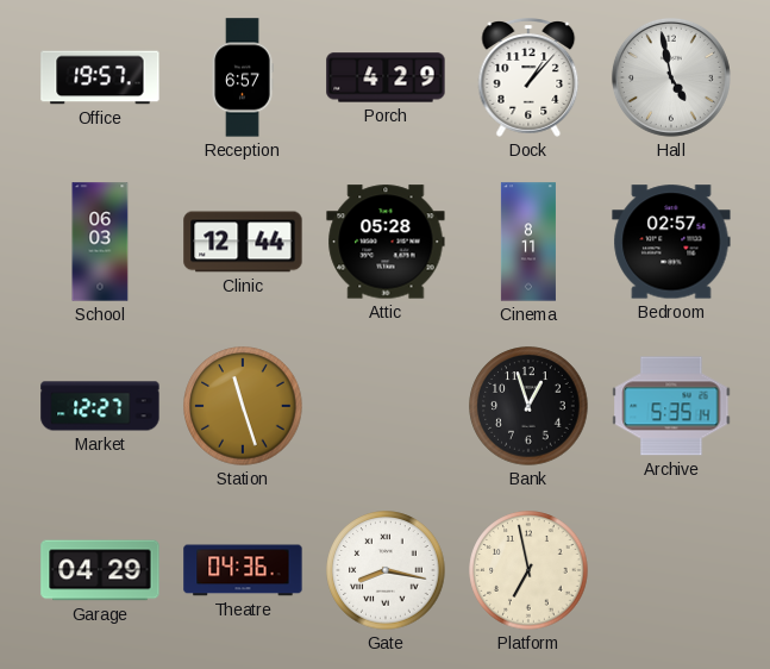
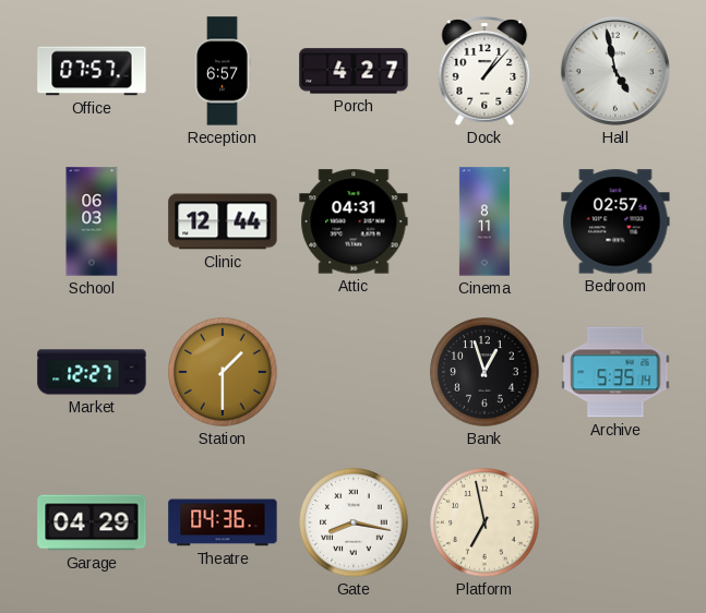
Office: 19:57 -> 07:57
Porch: 4:29 -> 4:27
Attic: 05:28 -> 04:31
Station: 11:27 -> 1:30
